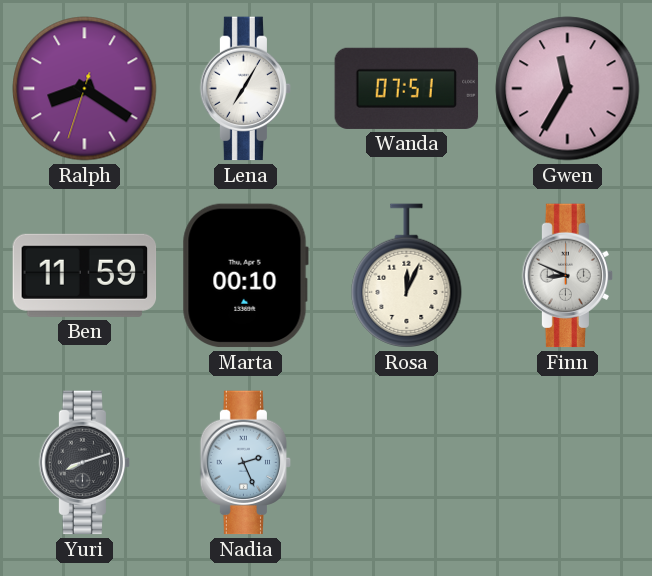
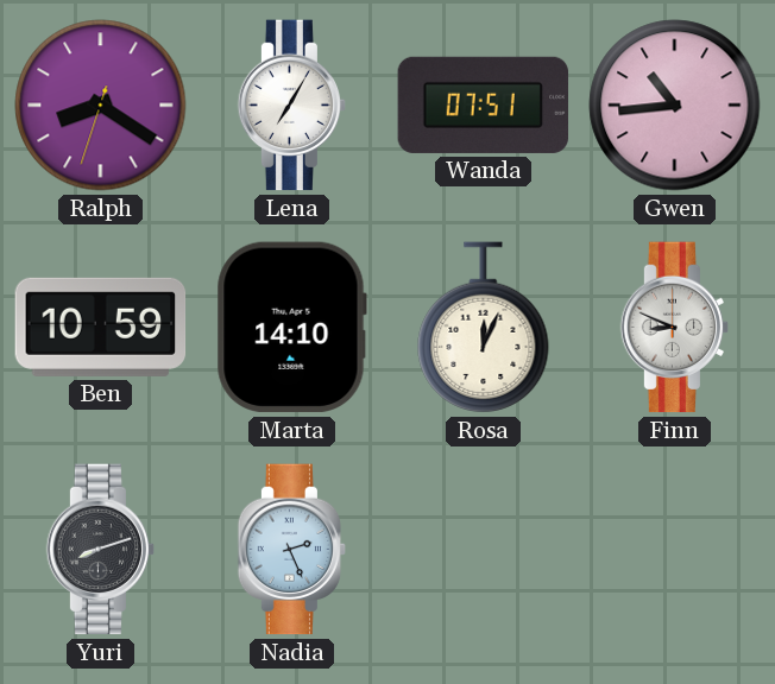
Gwen: 11:35 -> 10:44
Ben: 11:59 -> 10:59
Marta: 00:10 -> 14:10
